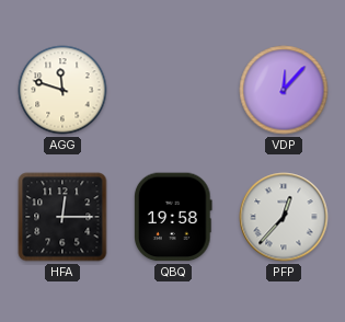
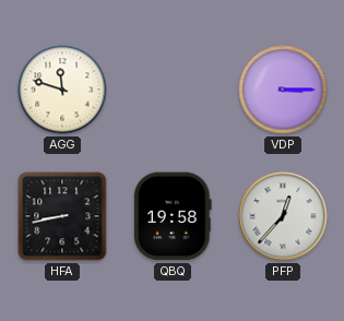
VDP: 12:07 -> 3:15
HFA: 12:15 -> 8:43
